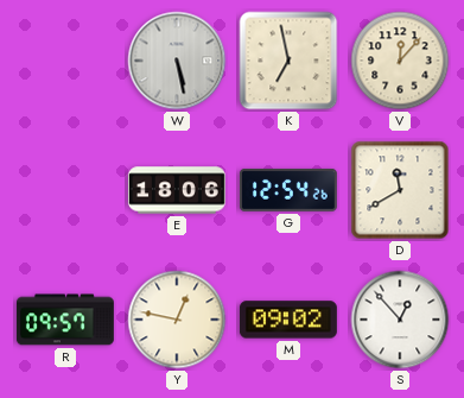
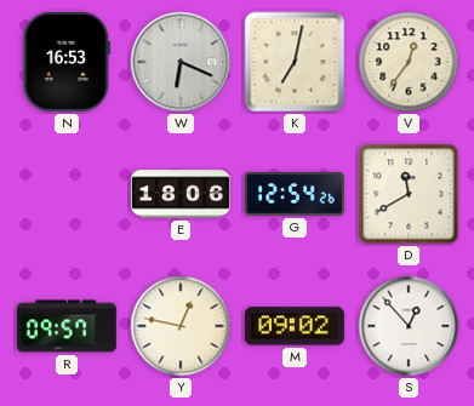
N: none -> 16:53
W: 5:28 -> 6:19
K: 6:58 -> 7:02
V: 12:07 -> 12:36
